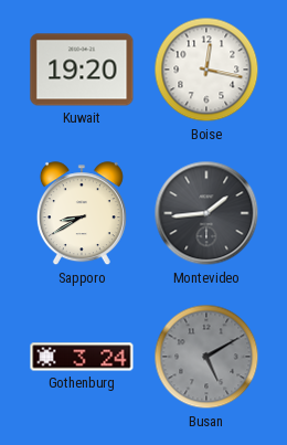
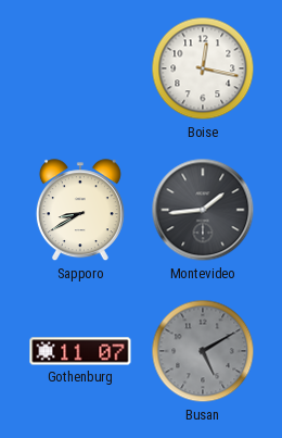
Kuwait: 19:20 -> none
Gothenburg: 3:24 -> 11:07
